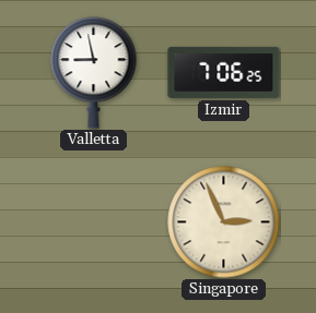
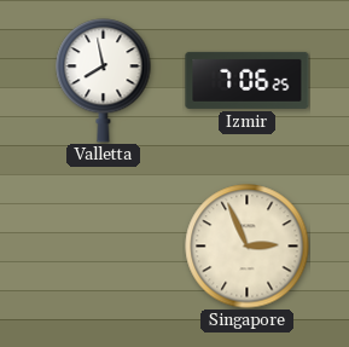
Valletta: 8:58 -> 7:58
